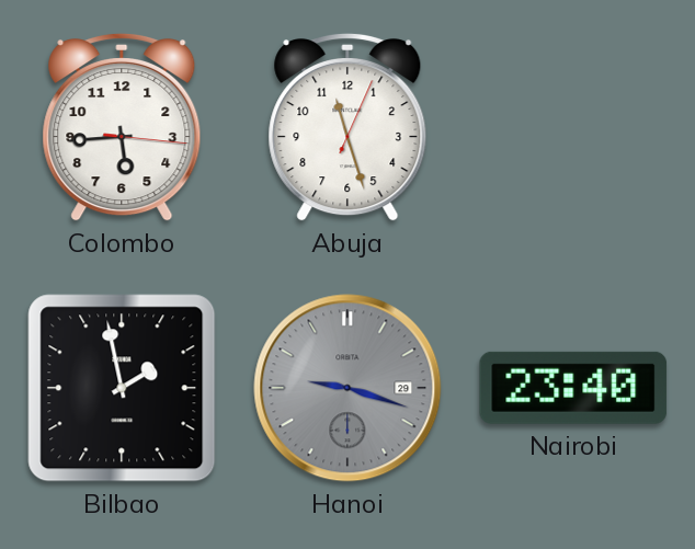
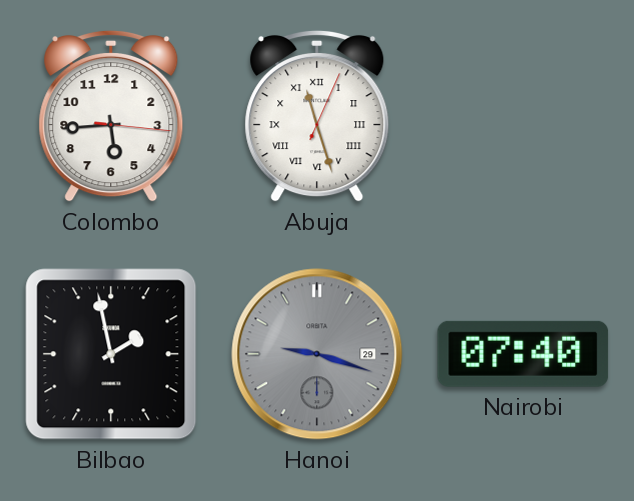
Abuja numerals: Arabic -> Roman
Nairobi: 23:40 -> 07:40
